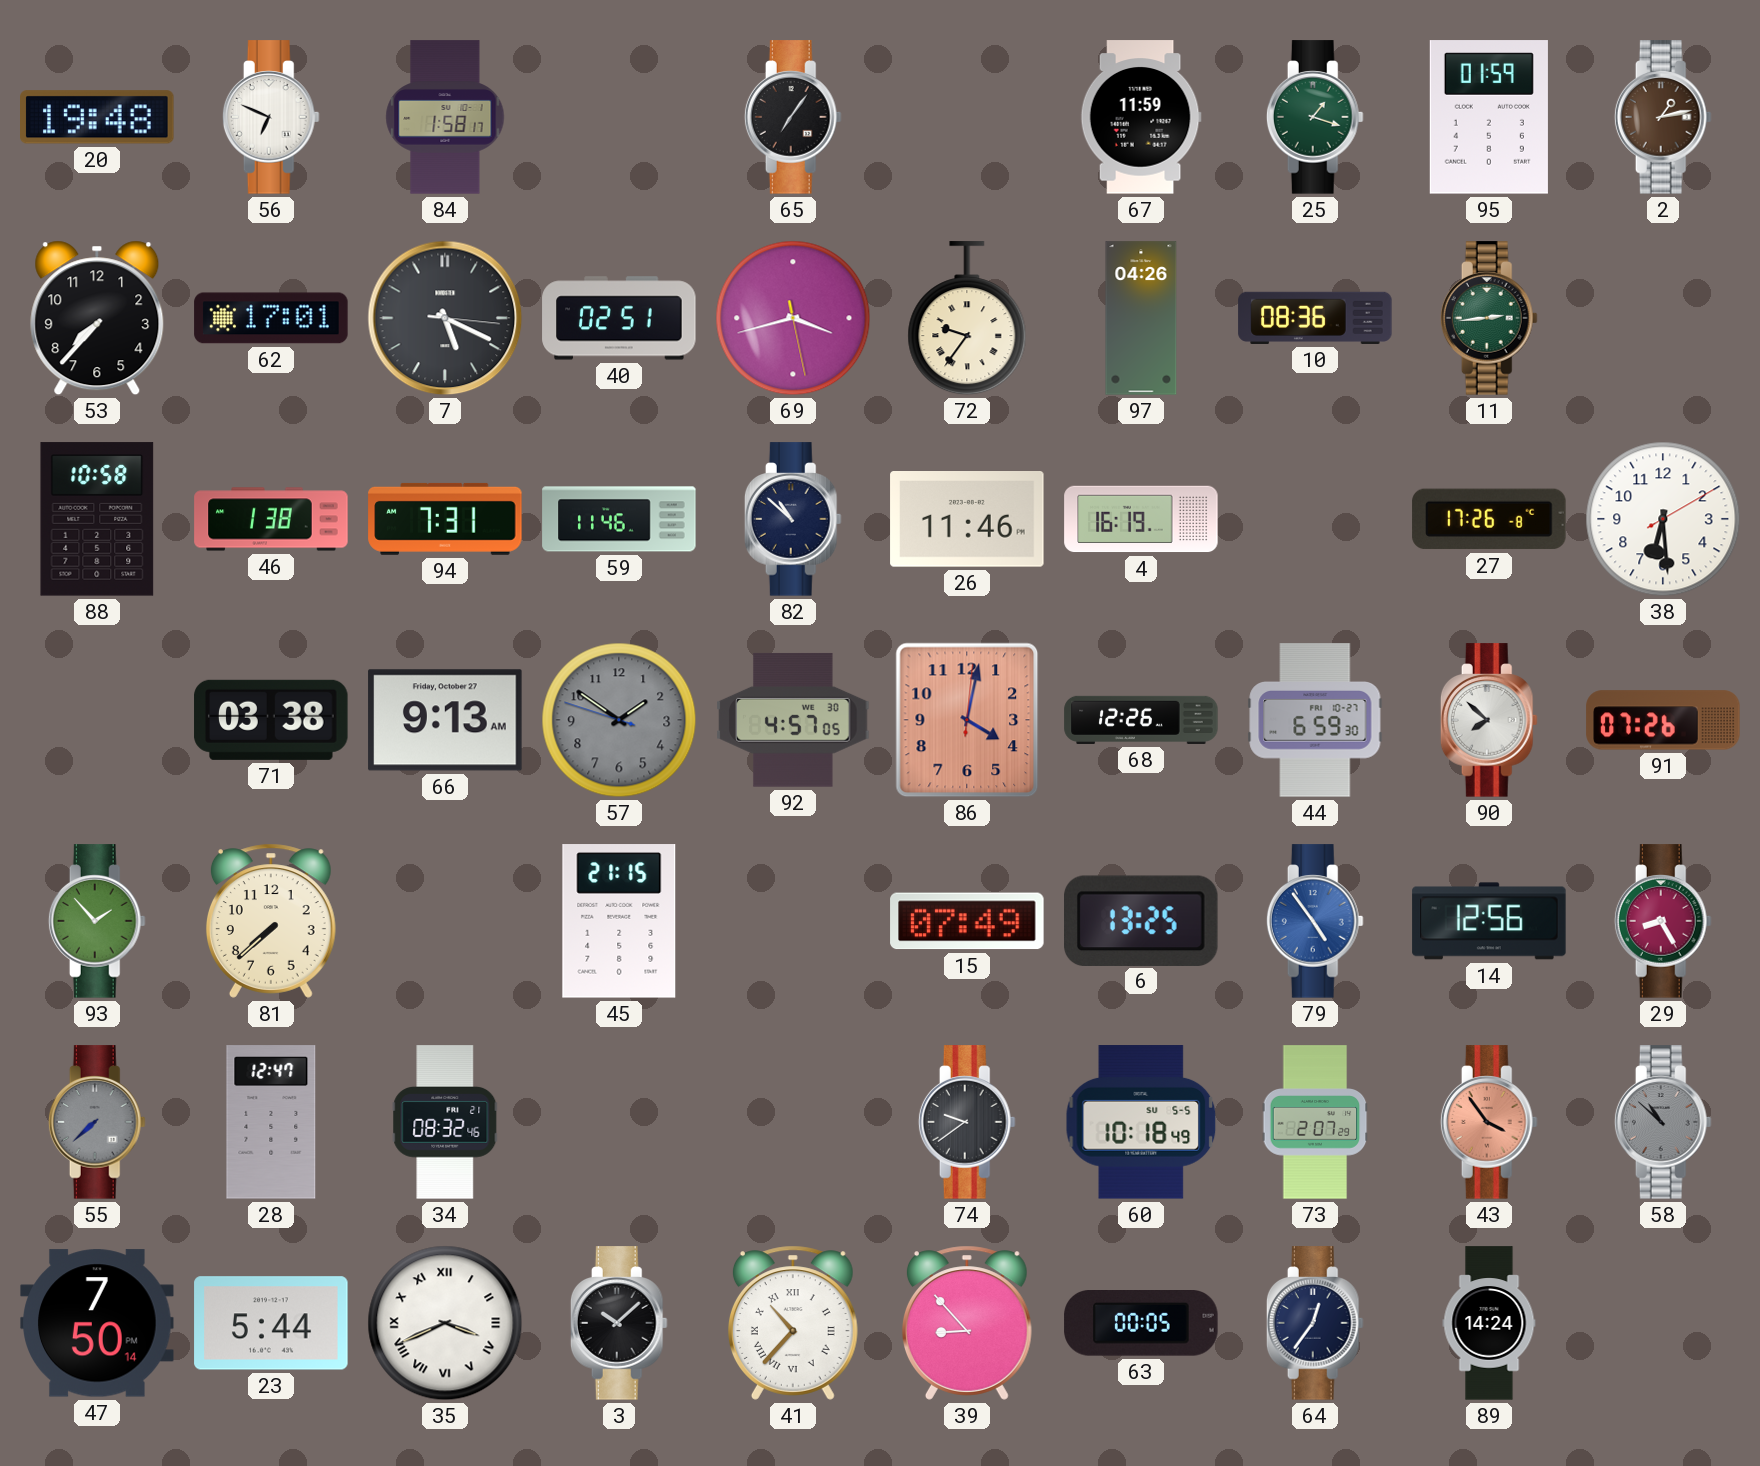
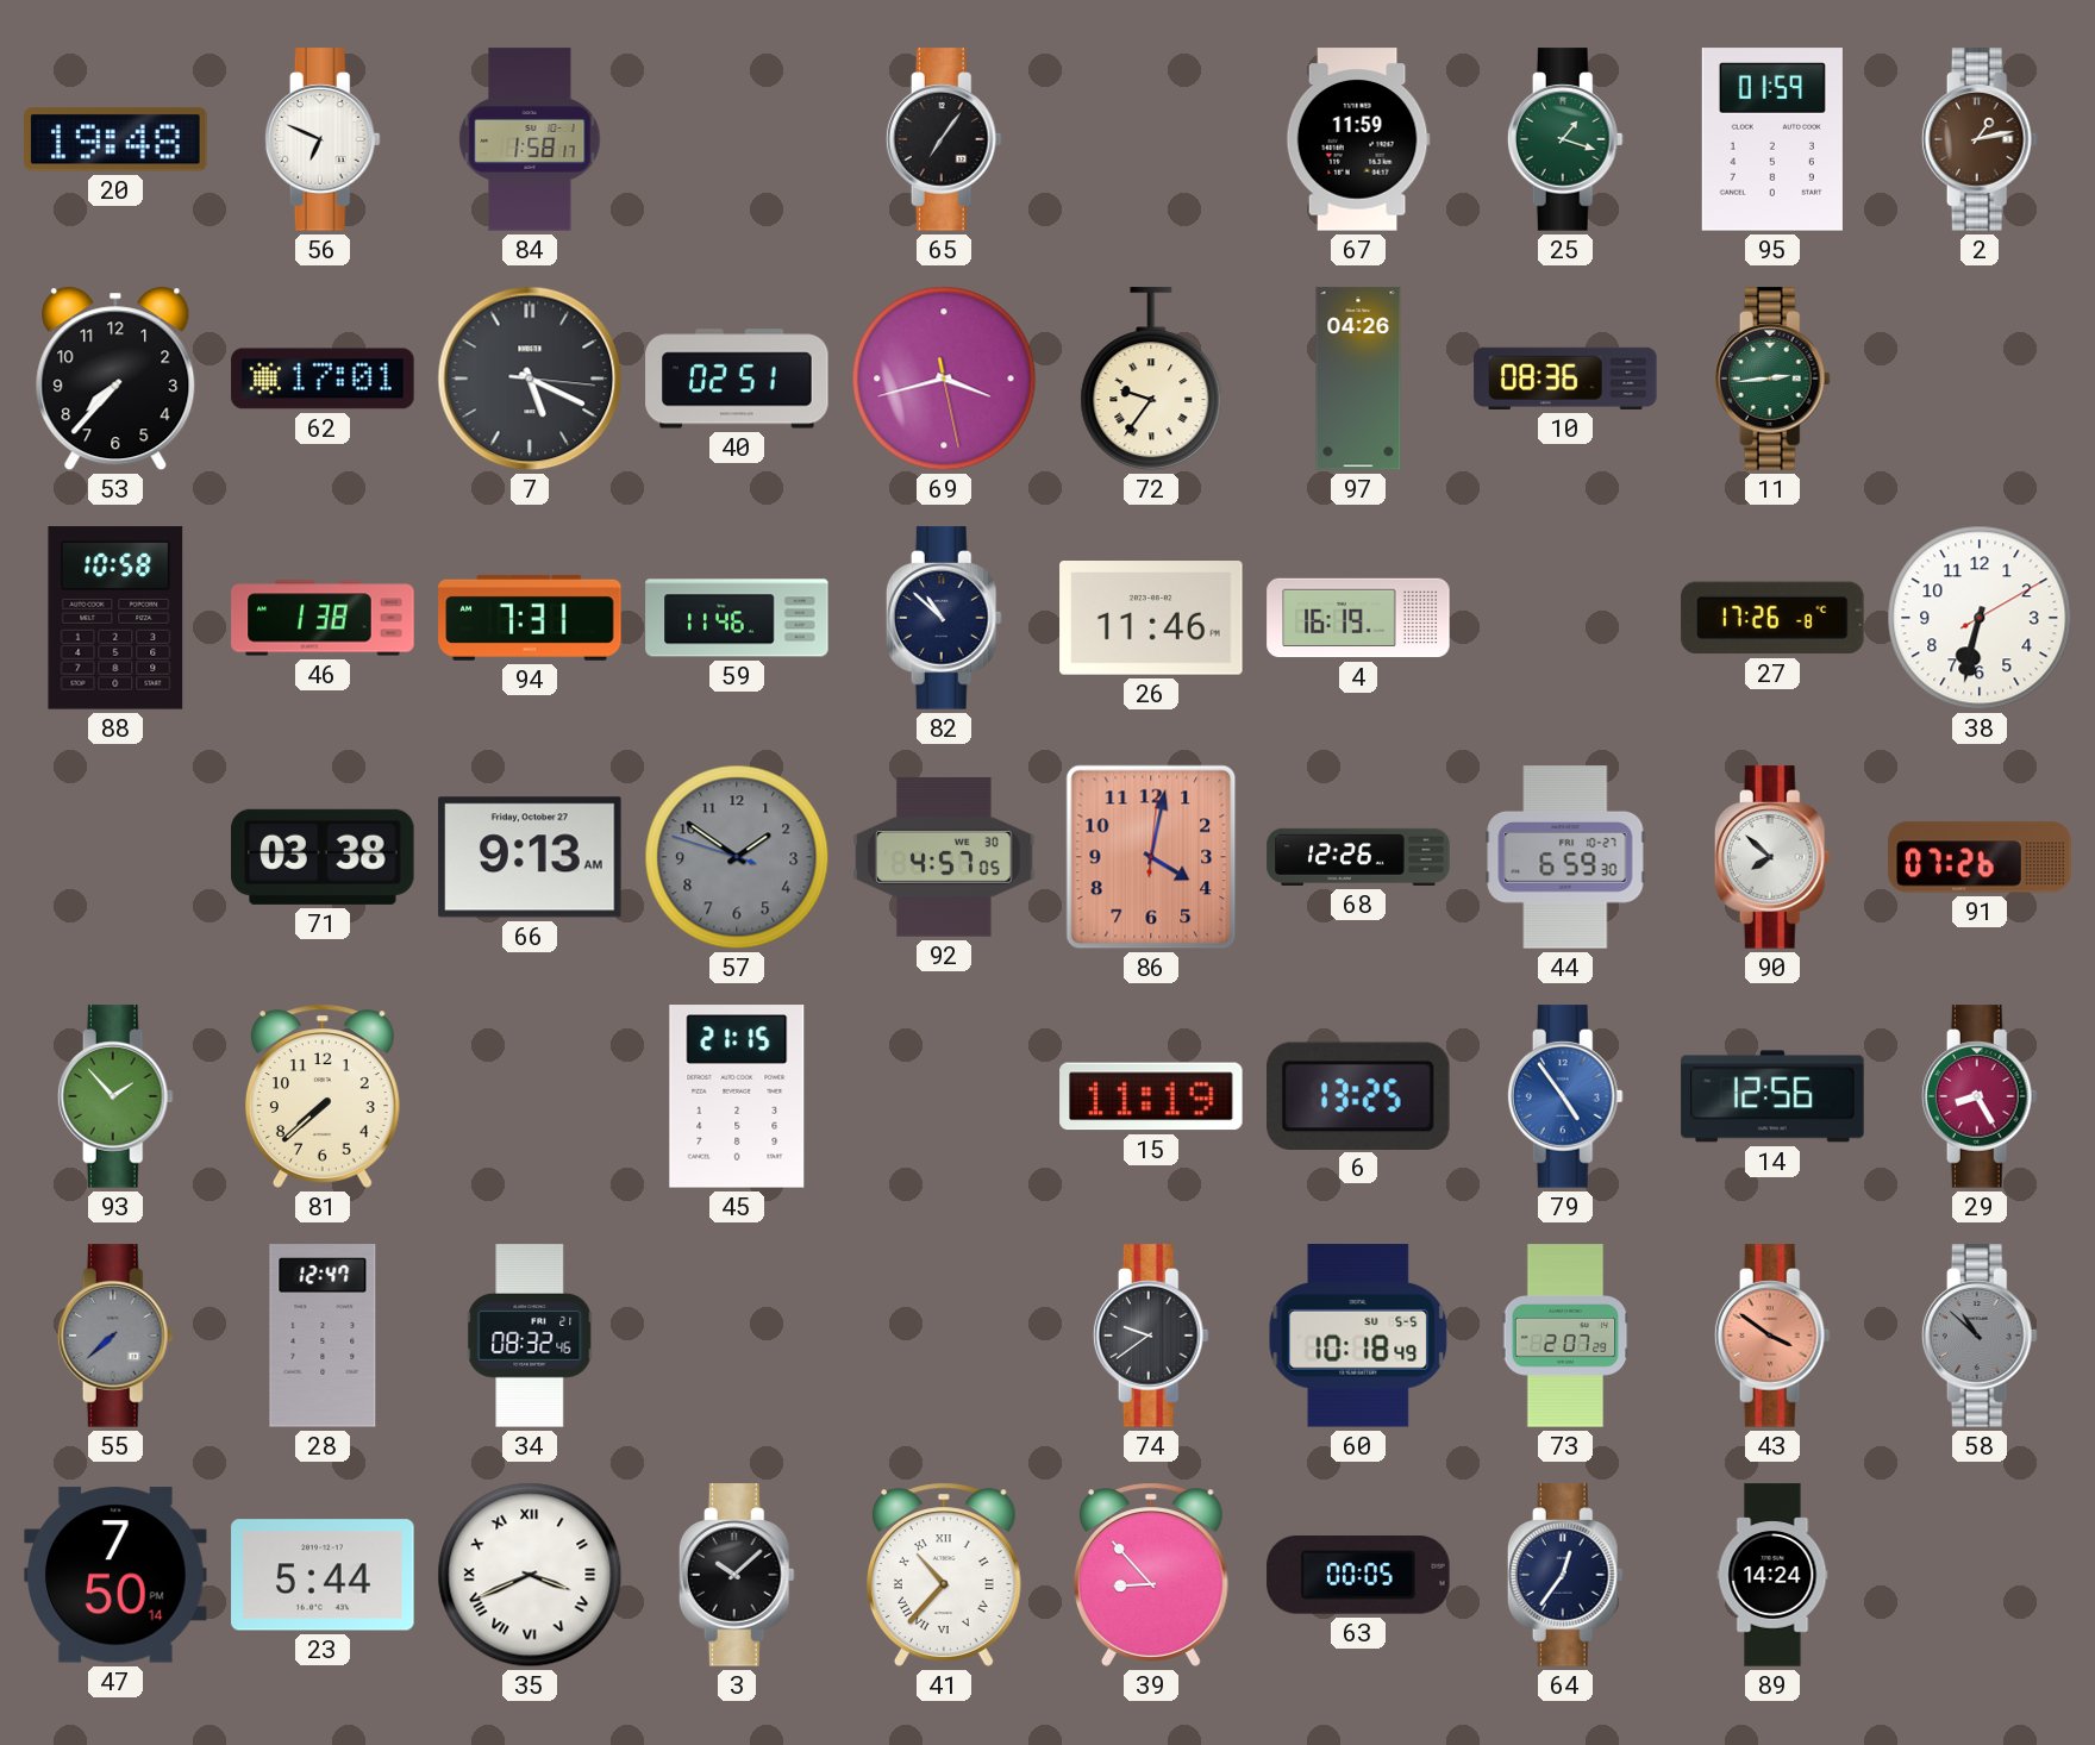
38: 6:29 -> 6:32
15: 07:49 -> 11:19
43: 3:54 -> 3:51
